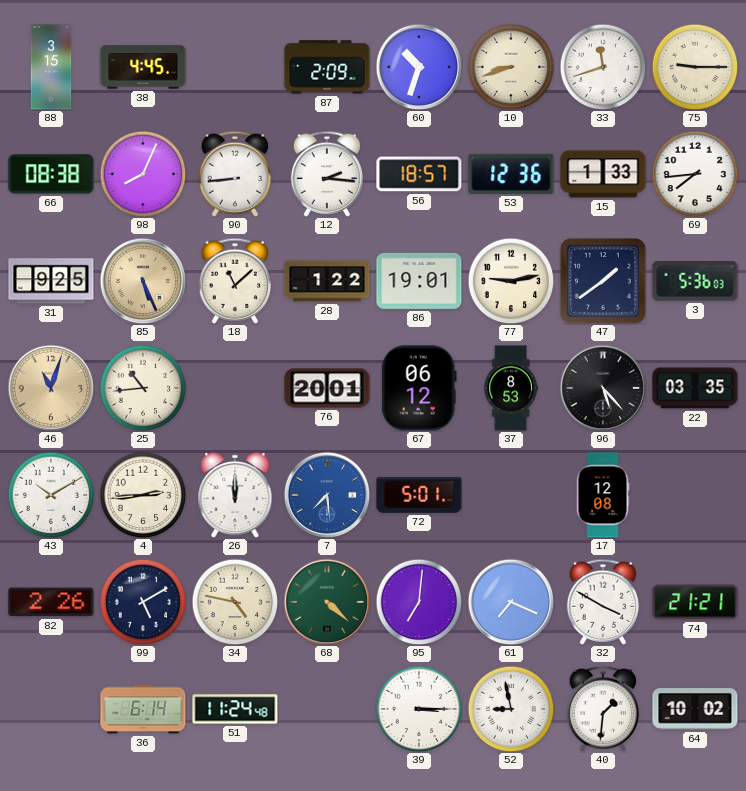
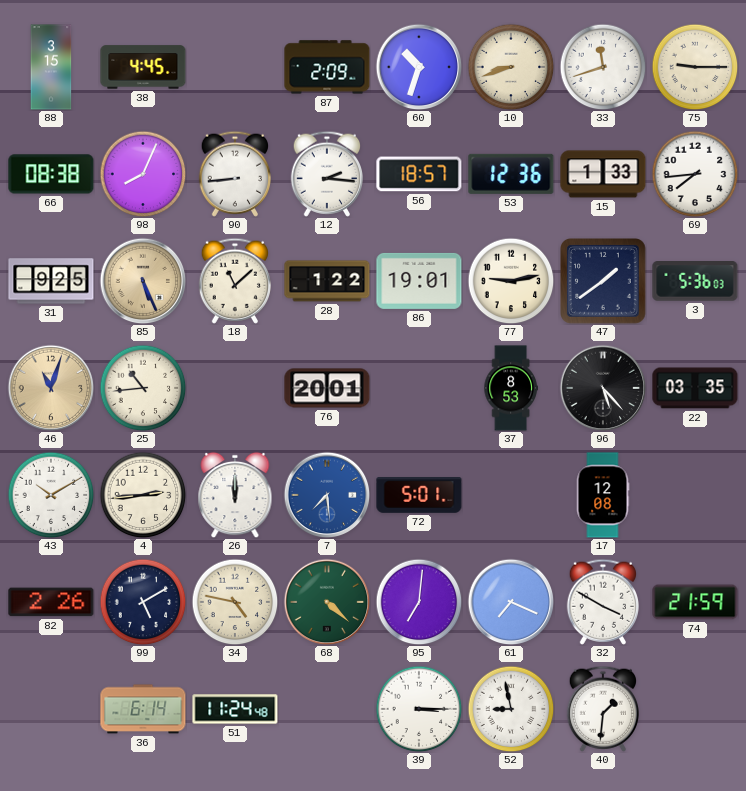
67: 06:12 -> none
74: 21:21 -> 21:59
64: 10:02 -> none
